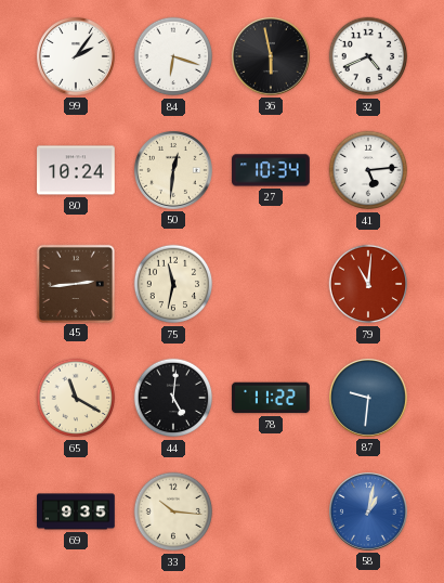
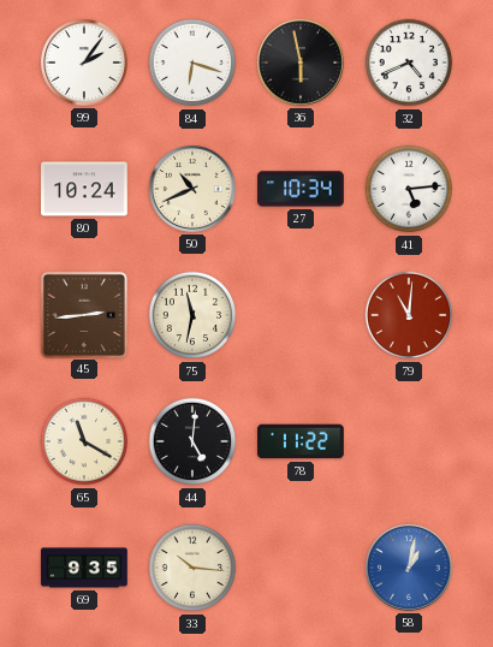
50: 12:31 -> 10:41
87: 9:31 -> none
